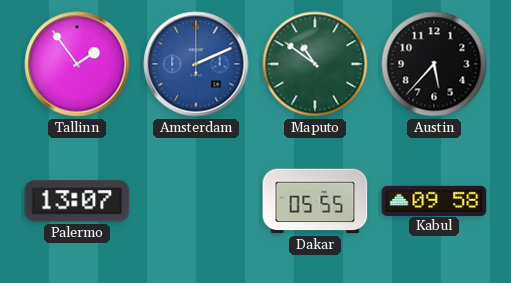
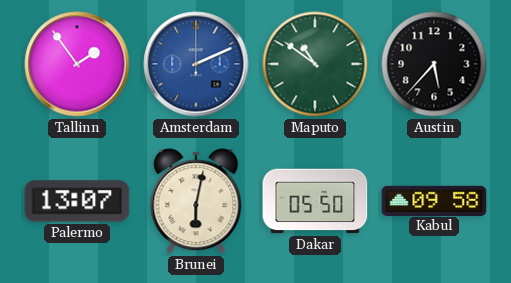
Brunei: none -> 6:02
Dakar: 05:55 -> 05:50
